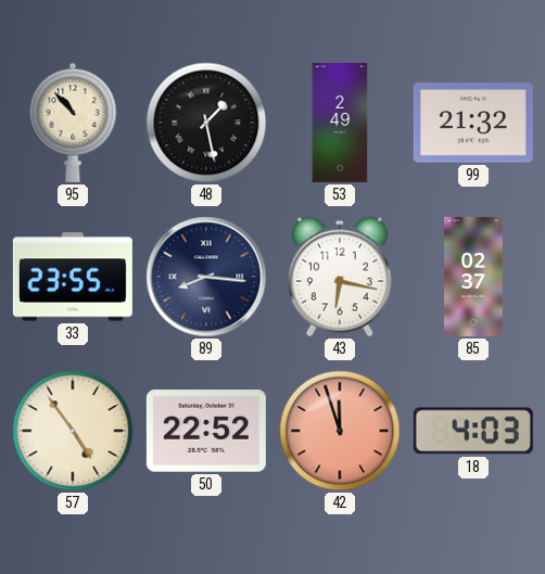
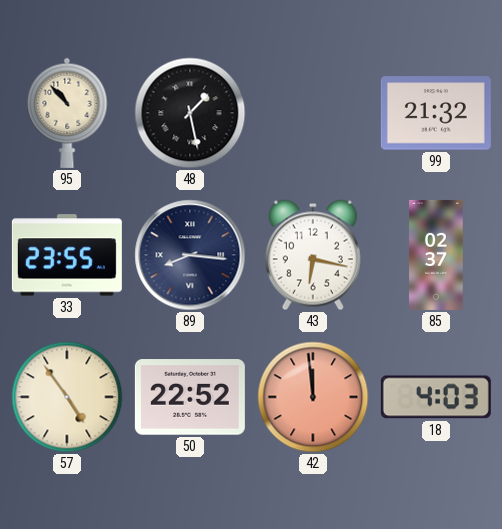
53: 2:49 -> none
42: 11:57 -> 11:59
